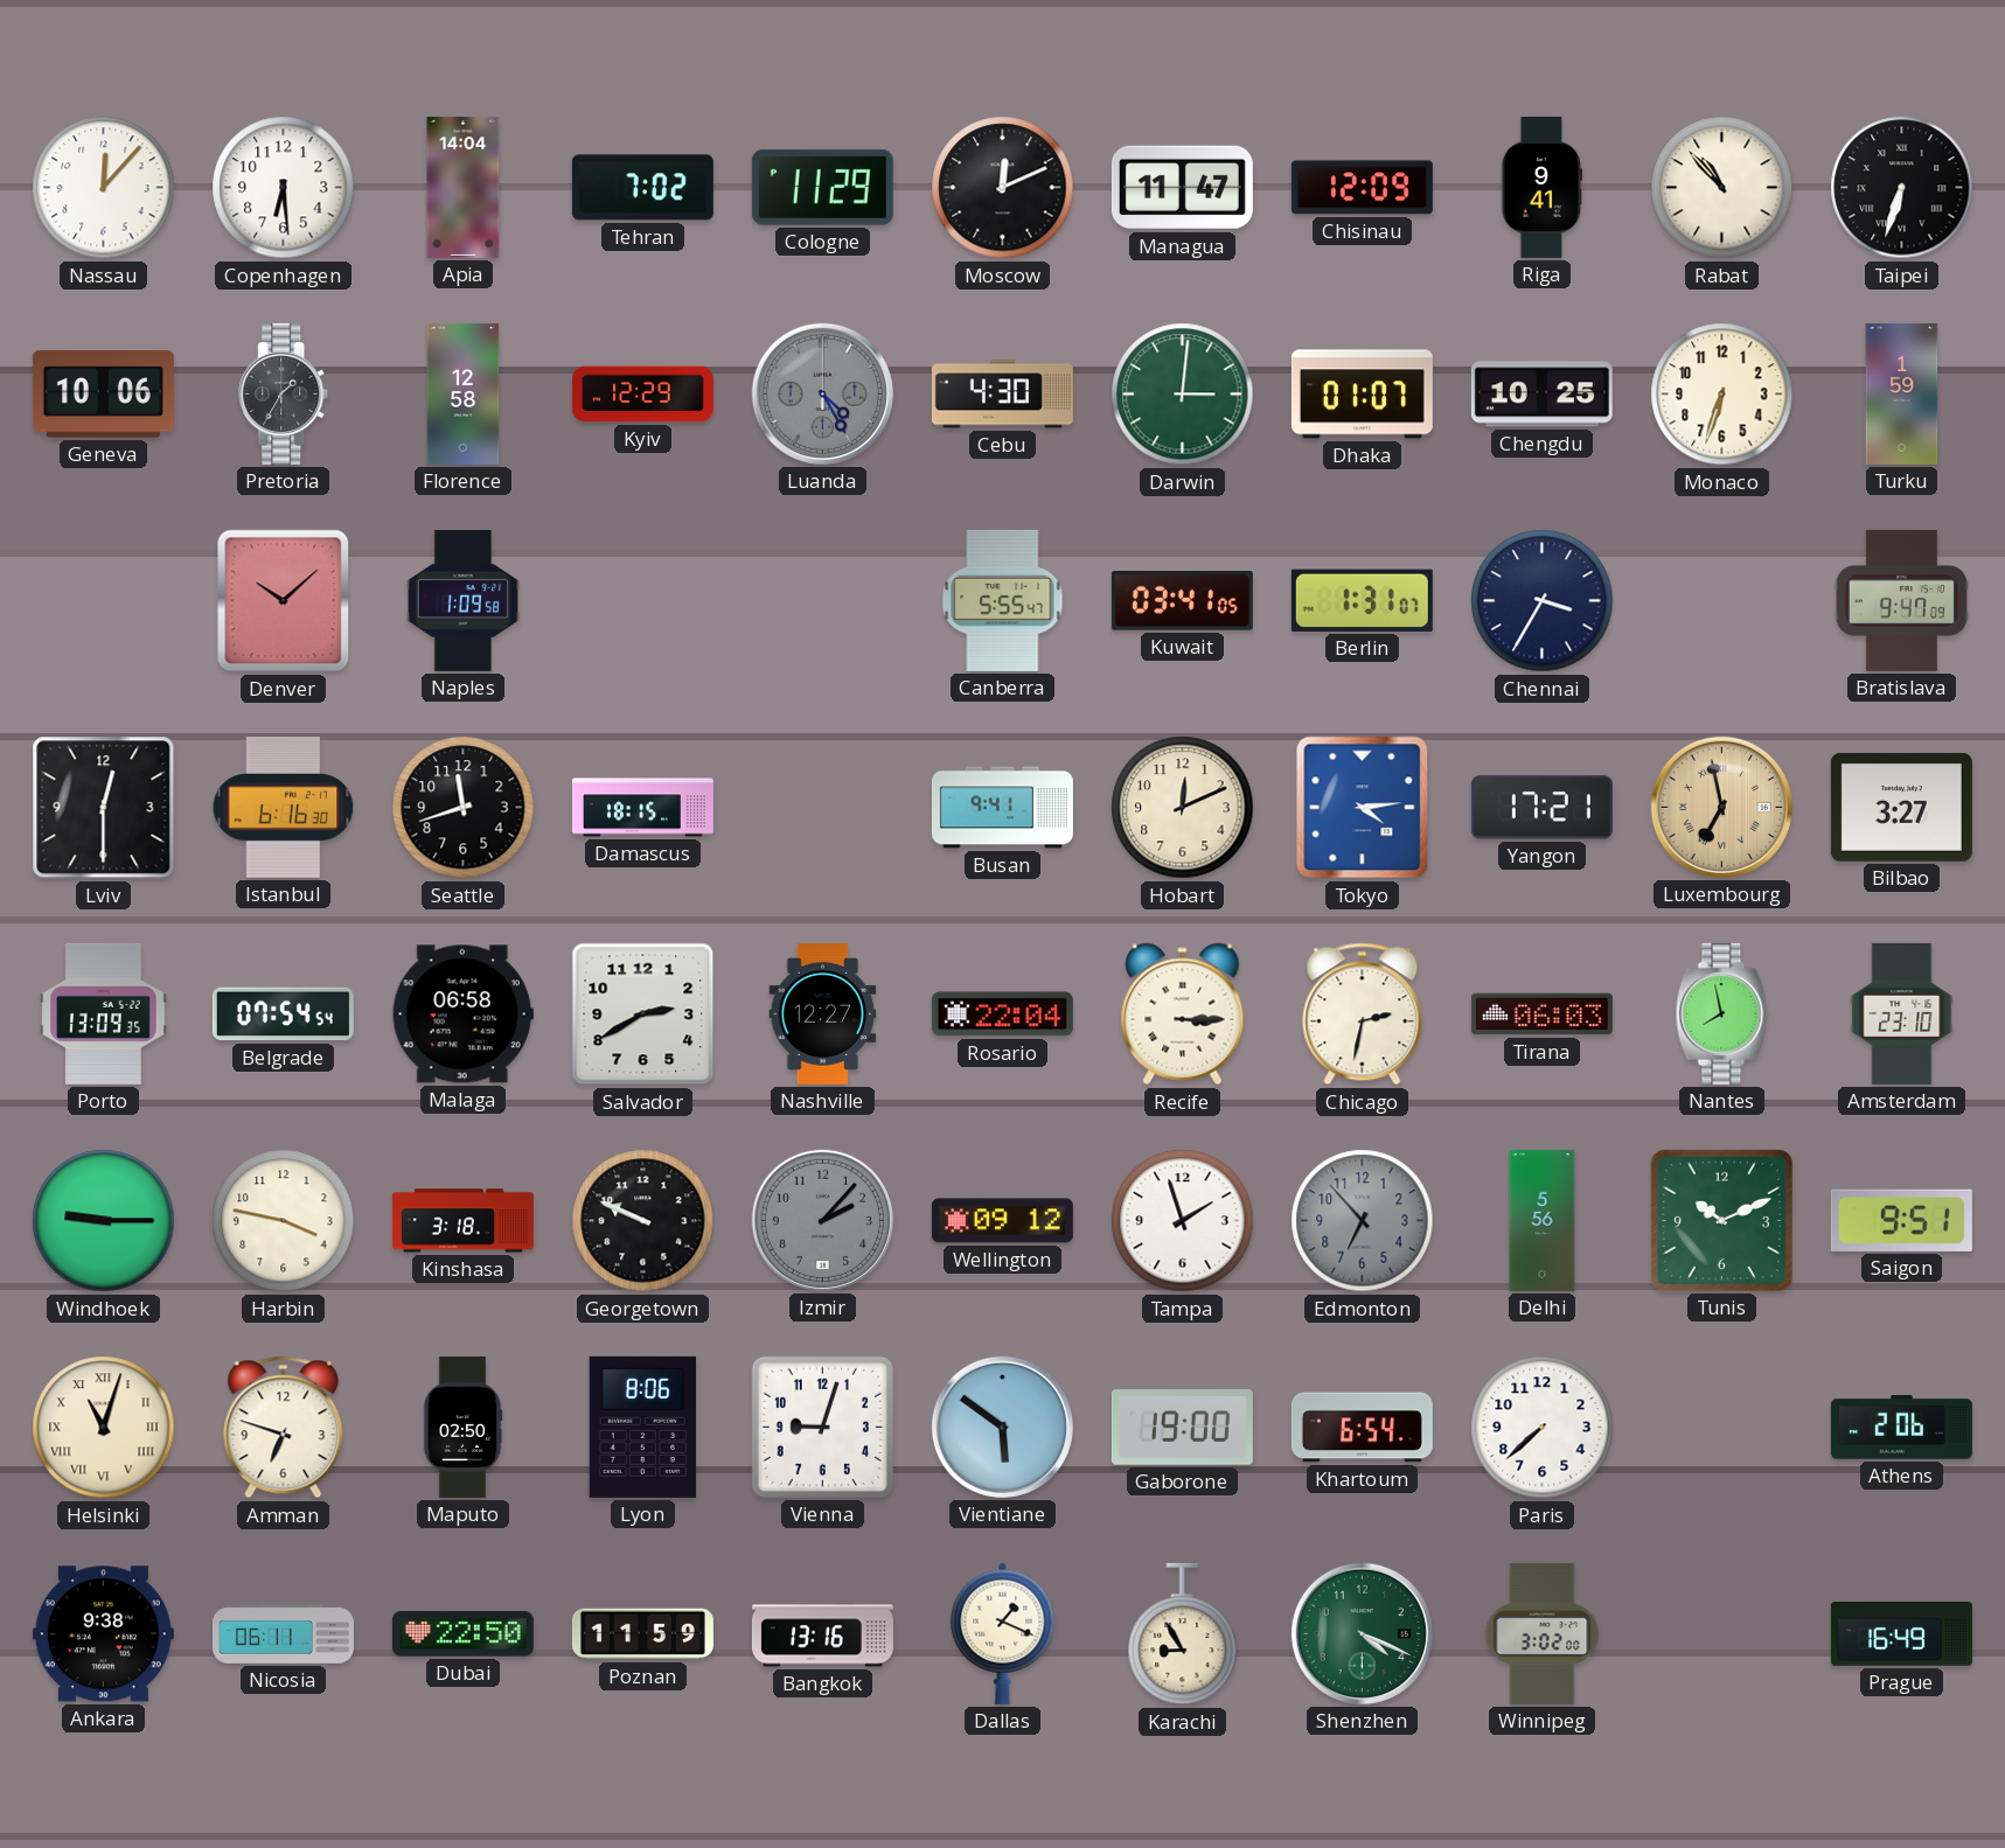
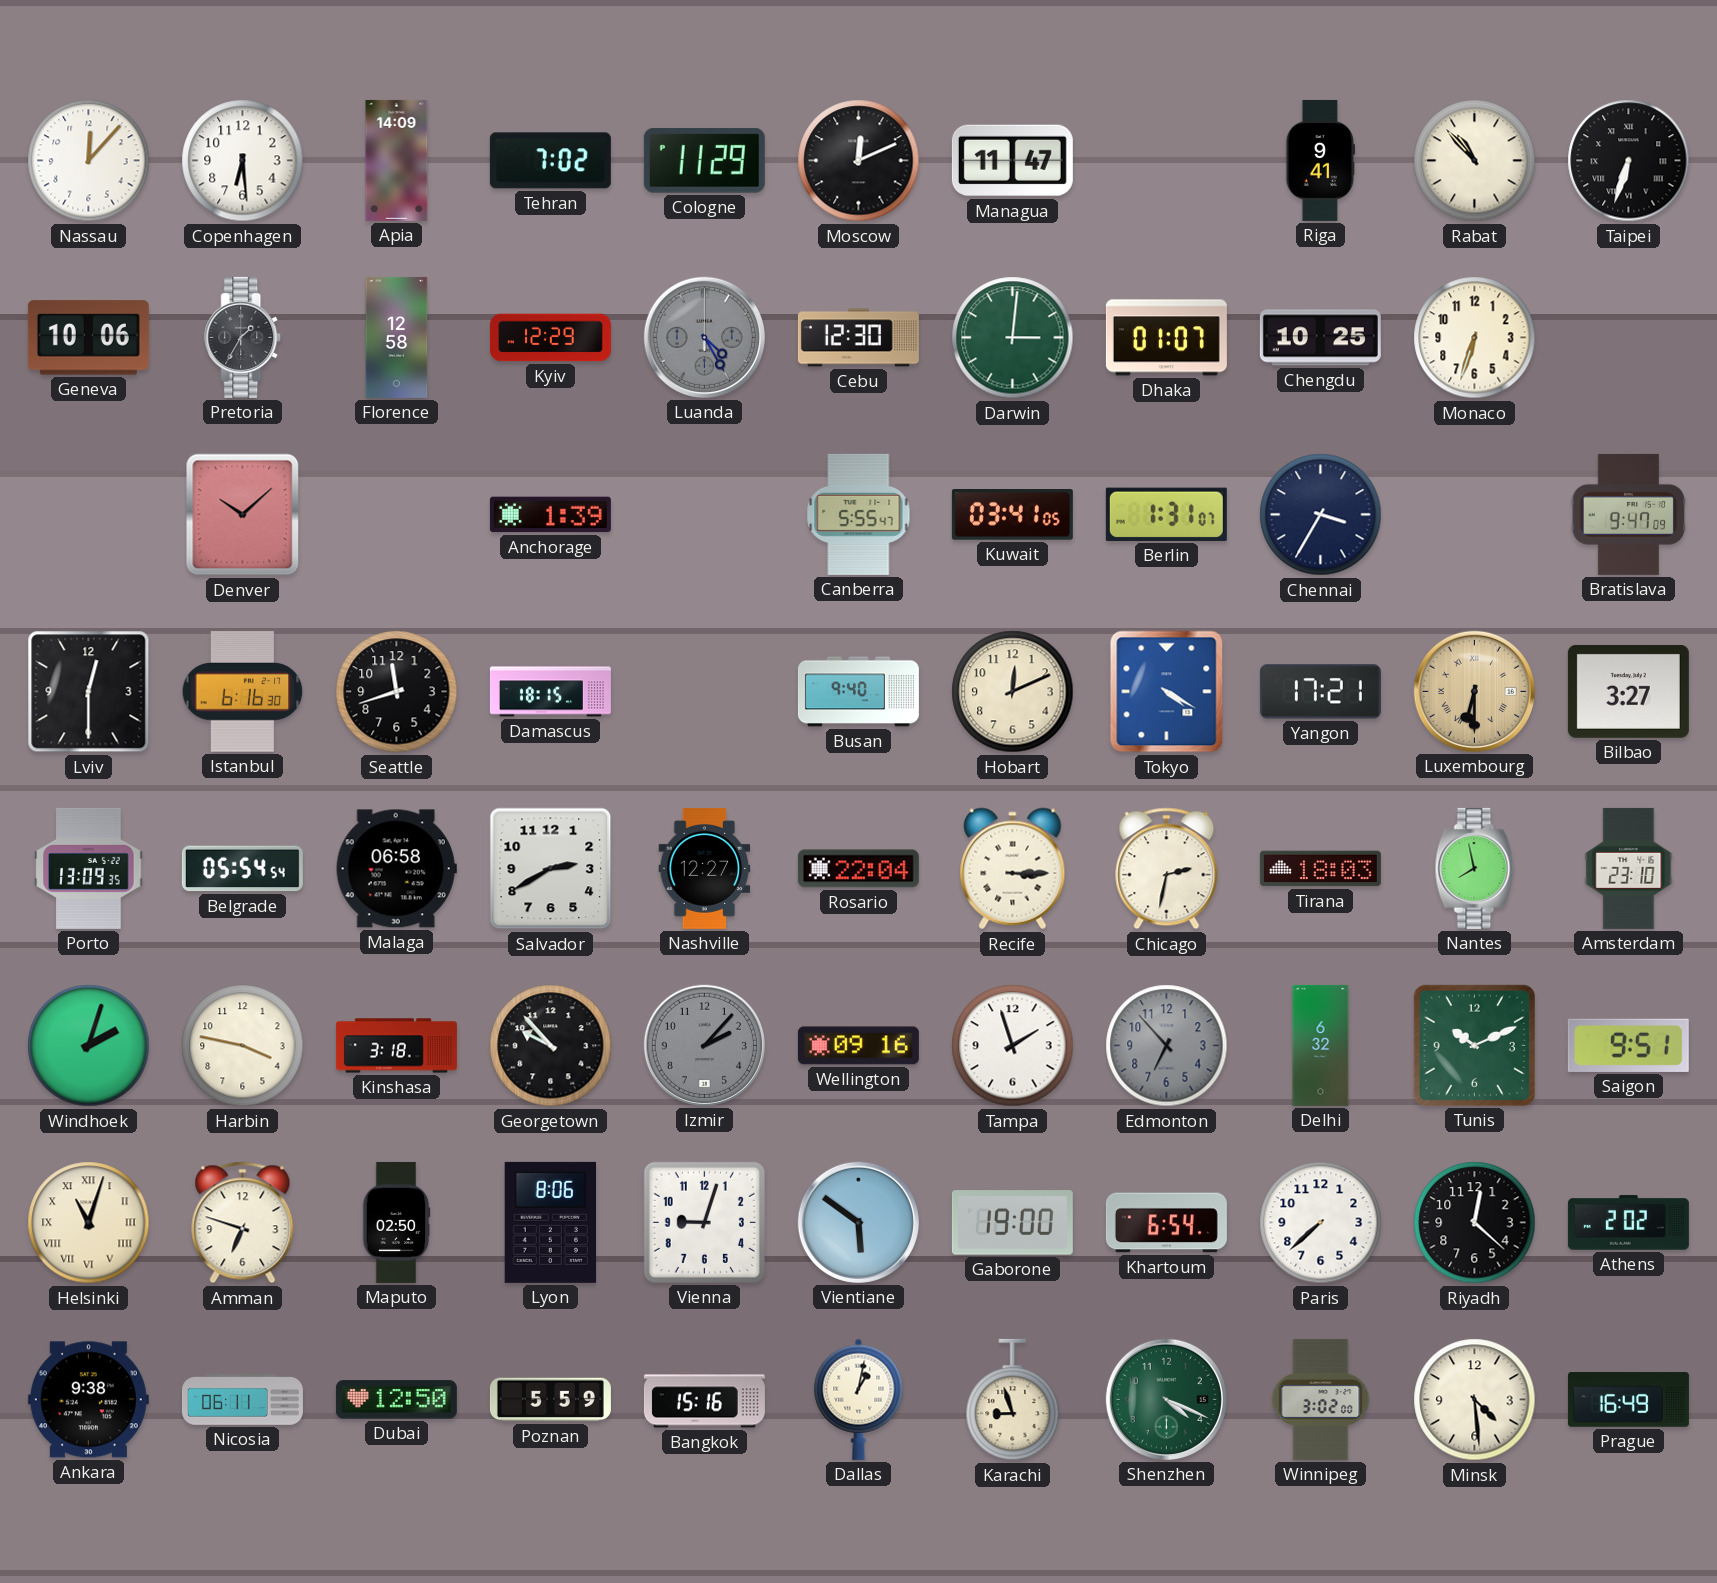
Apia: 14:04 -> 14:09
Chisinau: 12:09 -> none
Cebu: 4:30 -> 12:30
Turku: 1:59 -> none
Naples: 1:09 -> none
Anchorage: none -> 1:39
Busan: 9:41 -> 9:40
Tokyo: 4:14 -> 4:20
Luxembourg: 6:58 -> 6:30
Belgrade: 07:54 -> 05:54
Tirana: 06:03 -> 18:03
Windhoek: 9:15 -> 2:03
Georgetown: 9:49 -> 9:53
Wellington: 09:12 -> 09:16
Delhi: 5:56 -> 6:32
Riyadh: none -> 12:22
Athens: 2:06 -> 2:02
Dubai: 22:50 -> 12:50
Poznan: 11:59 -> 5:59
Bangkok: 13:16 -> 15:16
Dallas: 1:19 -> 1:02
Karachi: 8:55 -> 8:57
Minsk: none -> 4:29
